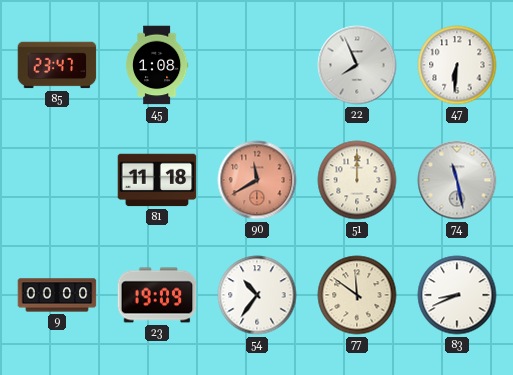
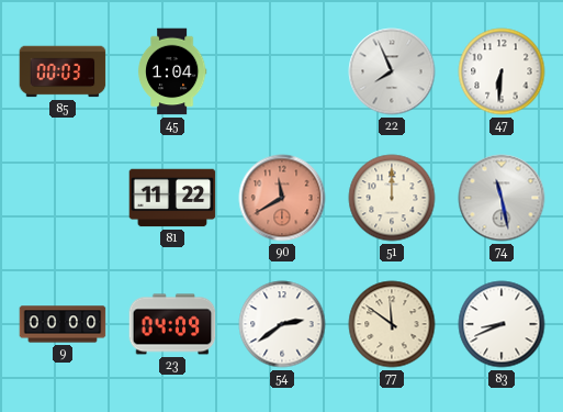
85: 23:47 -> 00:03
45: 1:08 -> 1:04
81: 11:18 -> 11:22
23: 19:09 -> 04:09
54: 10:36 -> 2:39
